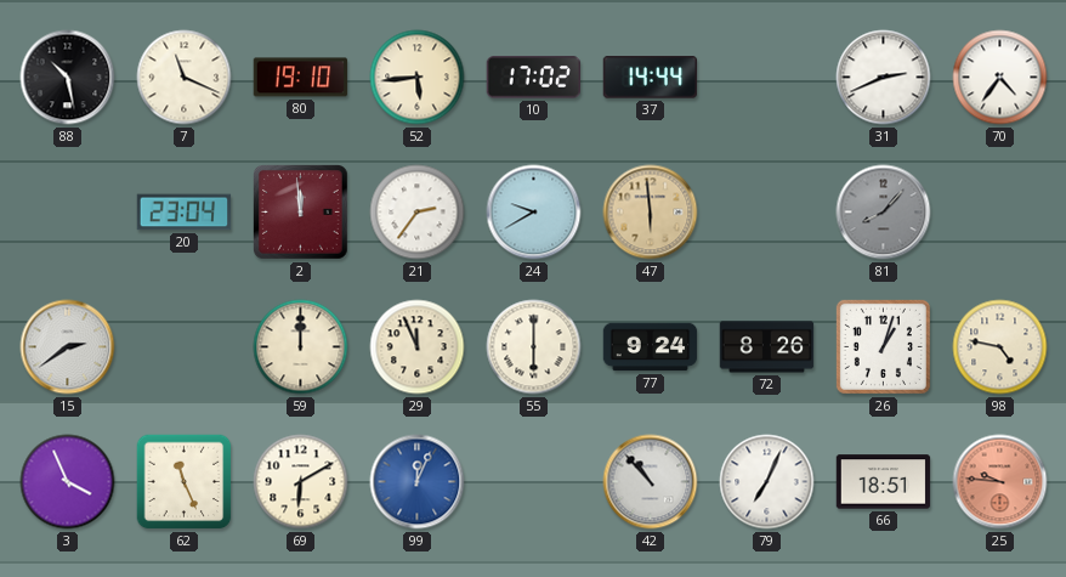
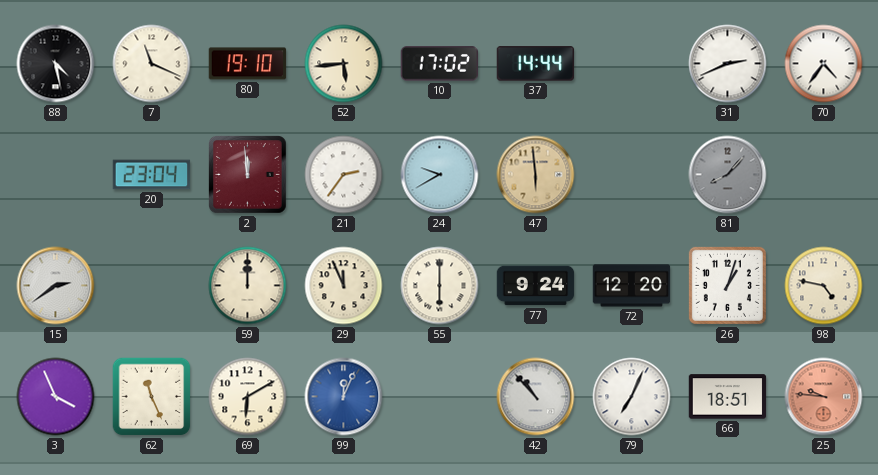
88: 10:28 -> 4:28
72: 8:26 -> 12:20
